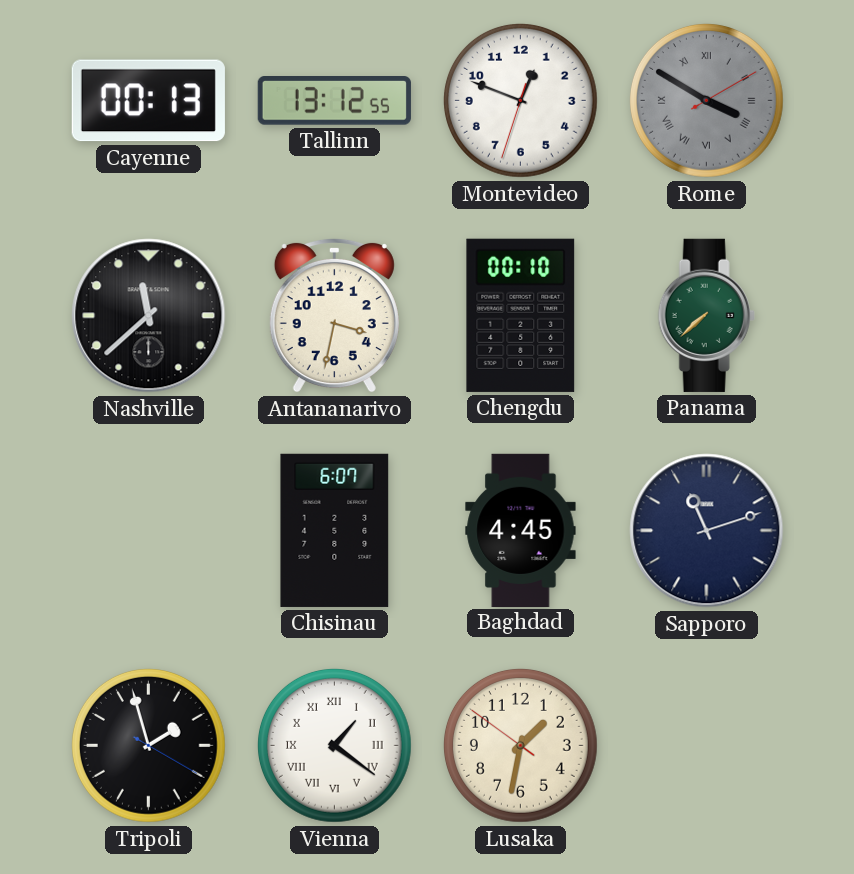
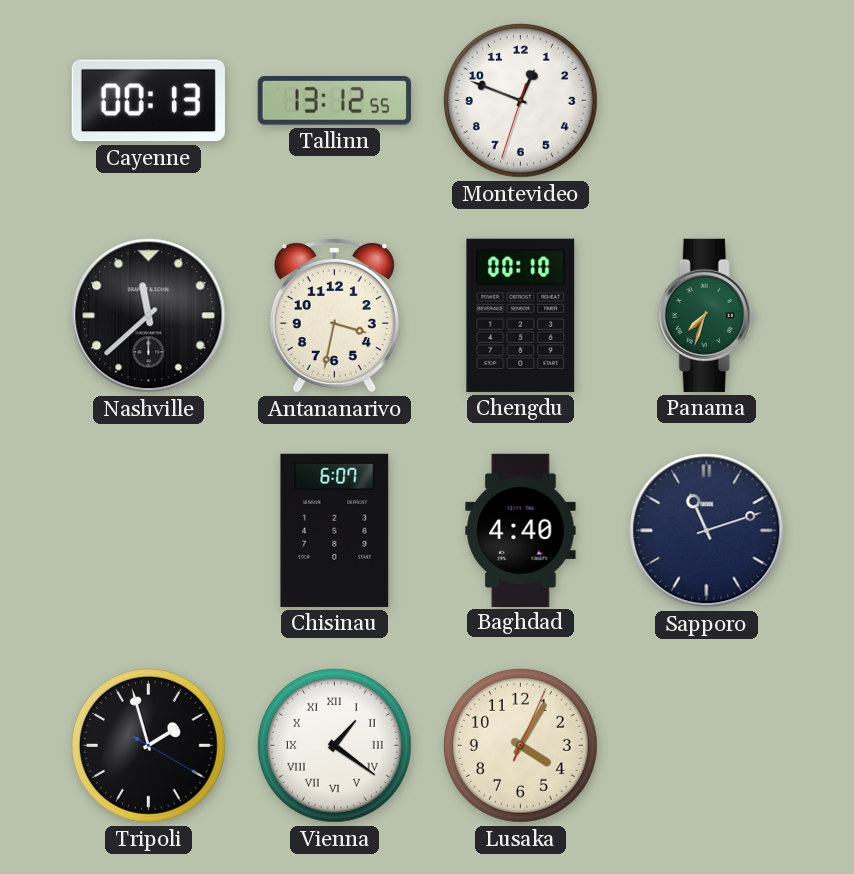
Rome: 3:50 -> none
Panama: 7:38 -> 7:33
Baghdad: 4:45 -> 4:40
Lusaka: 1:31 -> 4:05
